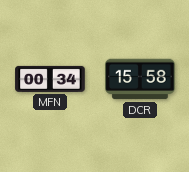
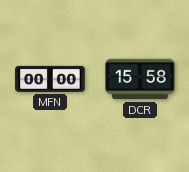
MFN: 00:34 -> 00:00
